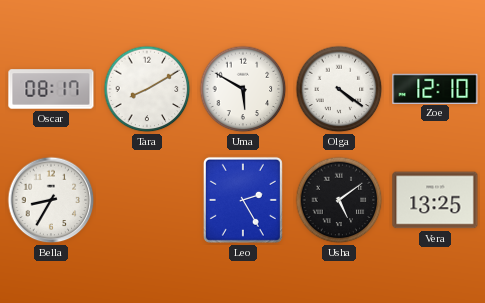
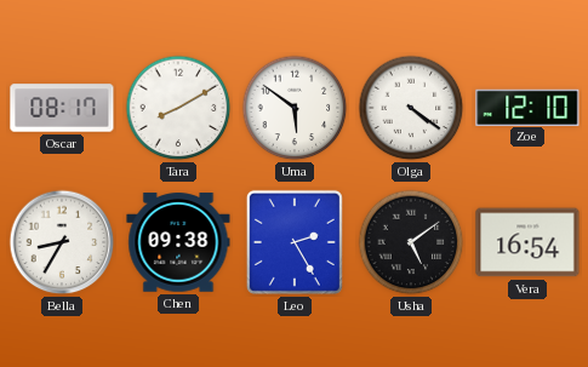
Uma: 5:50 -> 5:51
Chen: none -> 09:38
Vera: 13:25 -> 16:54
